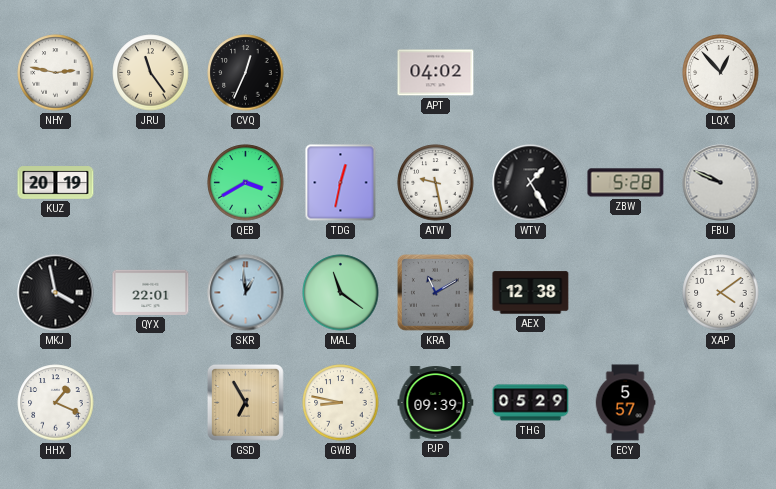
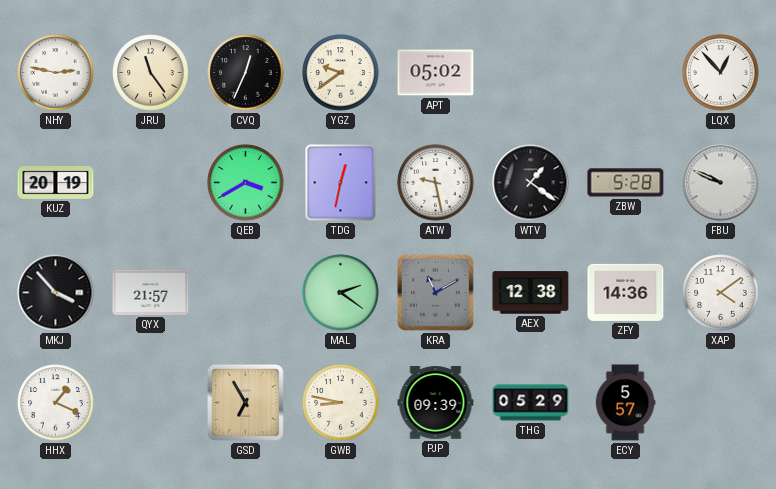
YGZ: none -> 9:39
APT: 04:02 -> 05:02
WTV: 1:25 -> 1:21
MKJ: 3:58 -> 3:53
QYX: 22:01 -> 21:57
SKR: 12:59 -> none
MAL: 11:21 -> 2:21
ZFY: none -> 14:36
